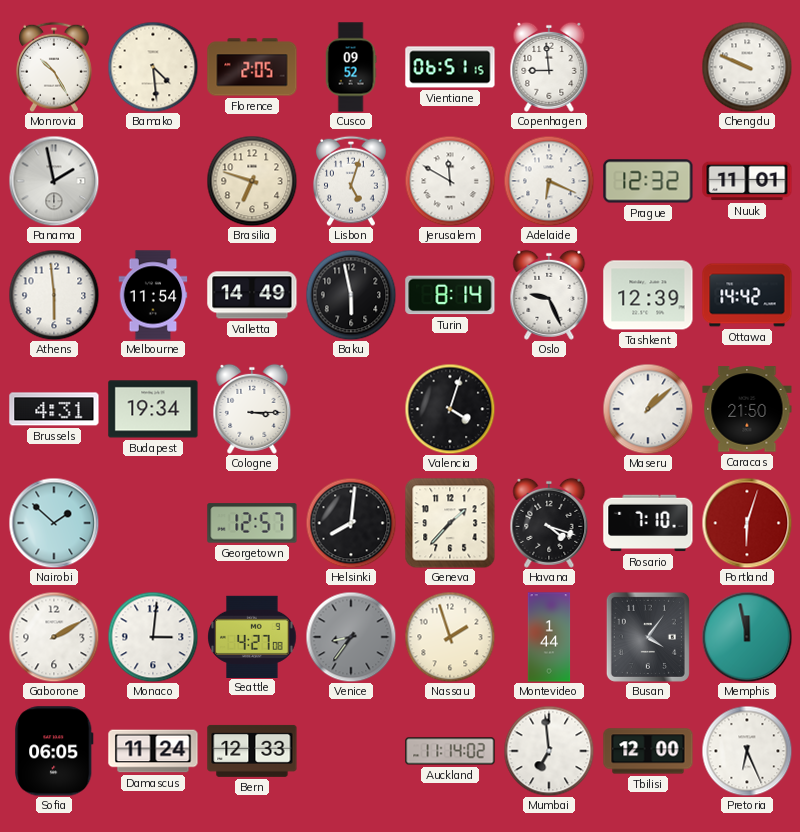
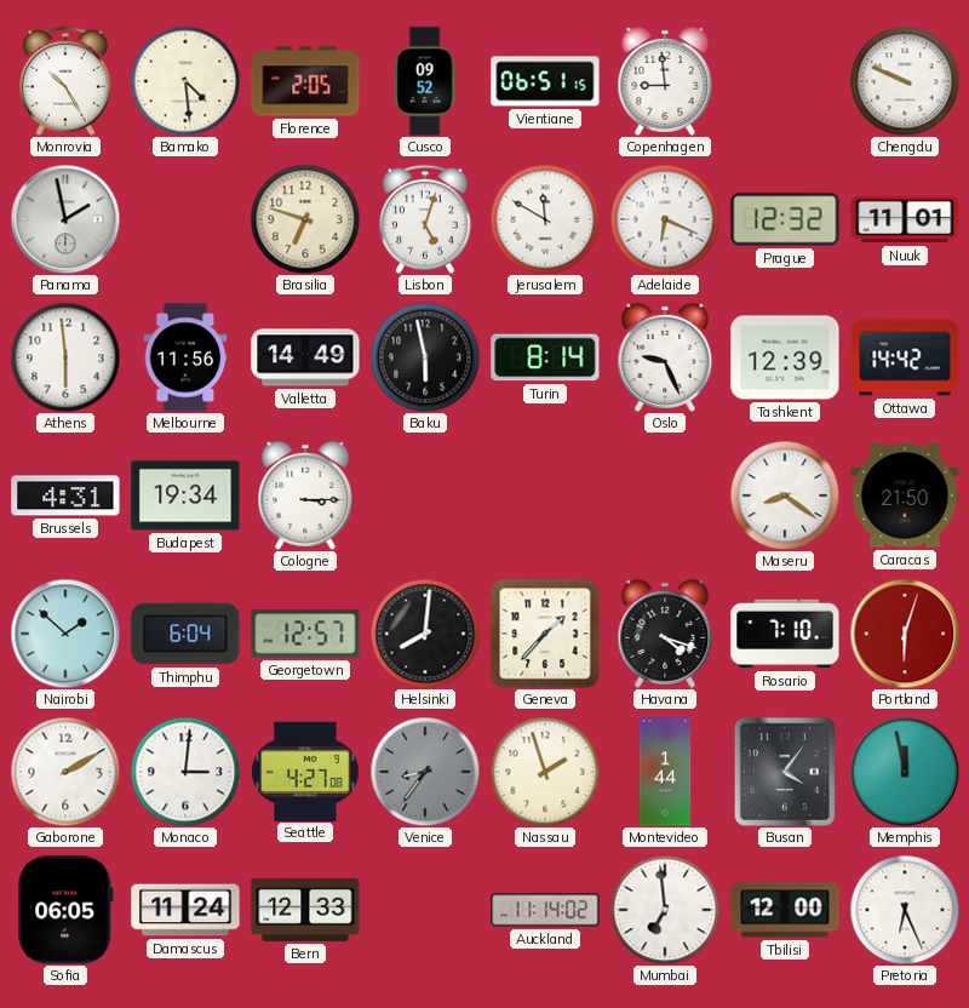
Melbourne: 11:54 -> 11:56
Valencia: 4:03 -> none
Maseru: 1:08 -> 8:21
Thimphu: none -> 6:04
